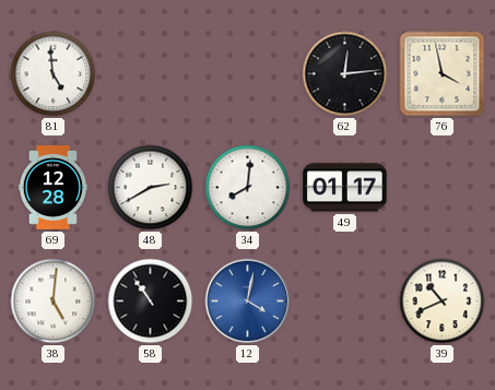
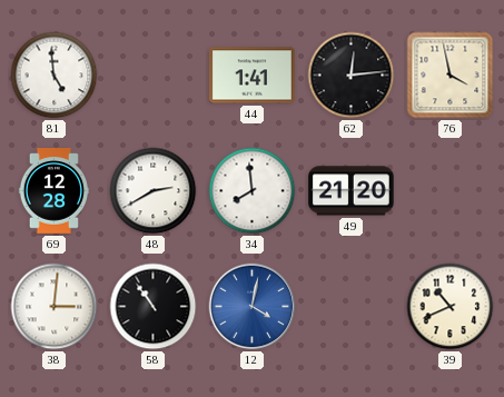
44: none -> 1:41
34: 8:01 -> 7:59
49: 01:17 -> 21:20
38: 5:01 -> 3:01
